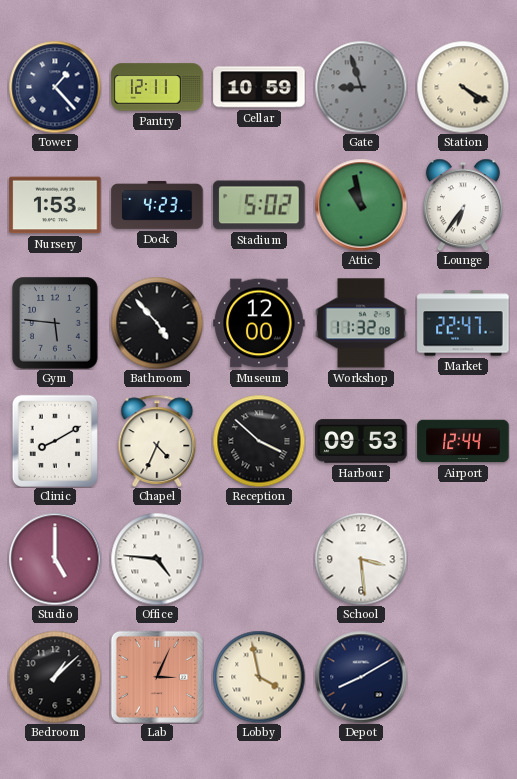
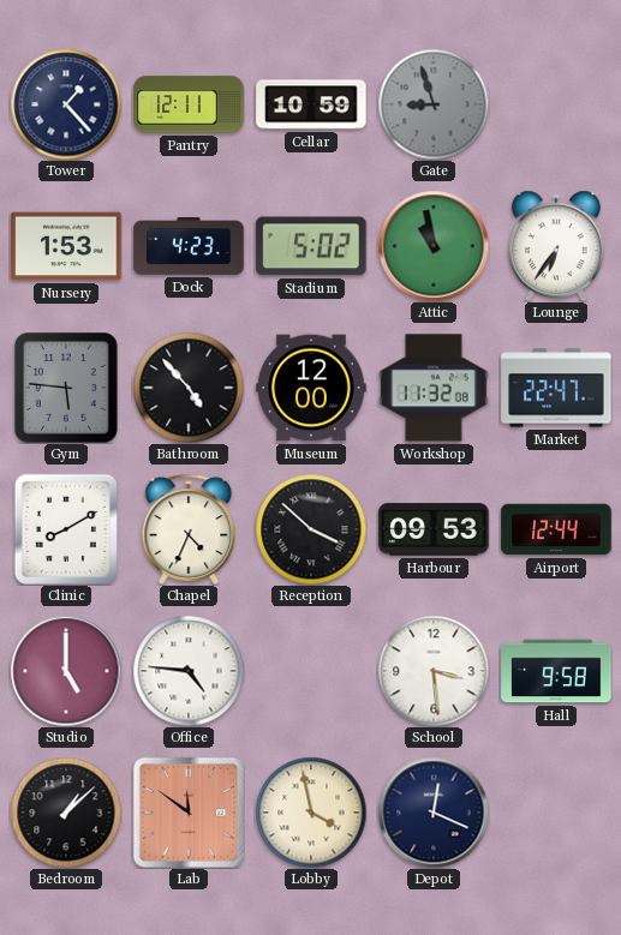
Station: 4:20 -> none
Hall: none -> 9:58
Lab: 3:04 -> 11:51
Depot: 8:10 -> 12:19
